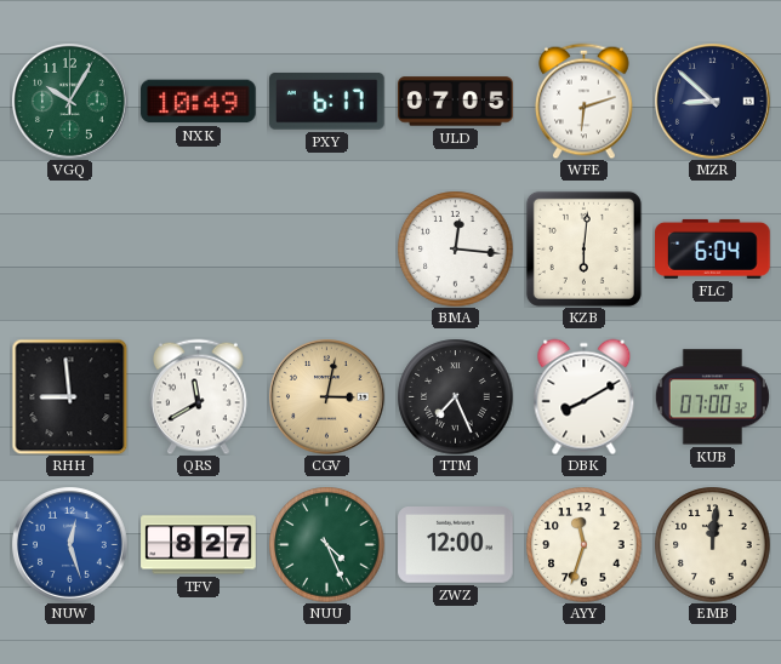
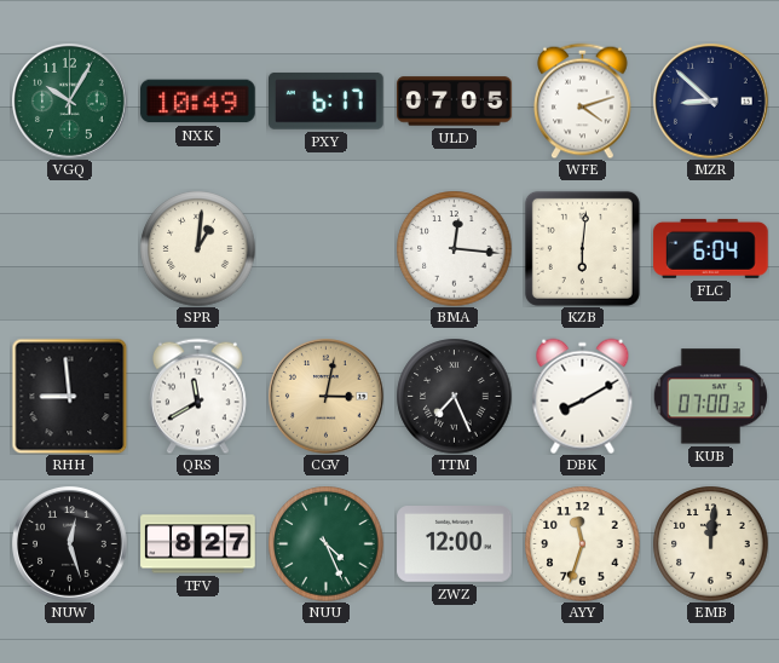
WFE: 6:12 -> 4:12
SPR: none -> 1:01
NUW dial: blue -> black
